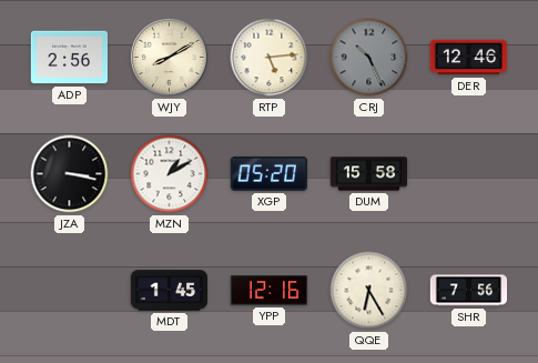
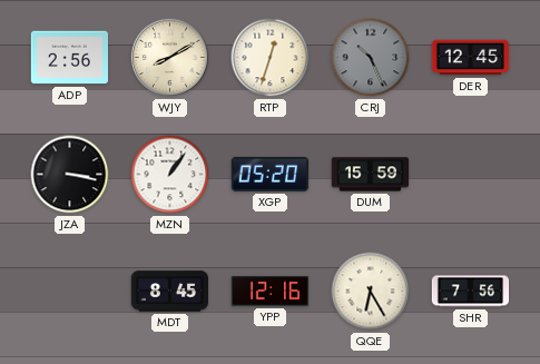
RTP: 5:14 -> 12:33
DER: 12:46 -> 12:45
MZN: 1:10 -> 1:06
DUM: 15:58 -> 15:59
MDT: 1:45 -> 8:45
